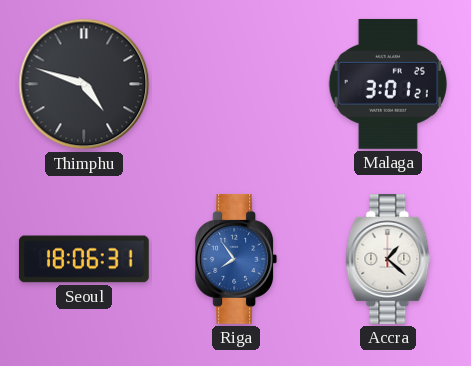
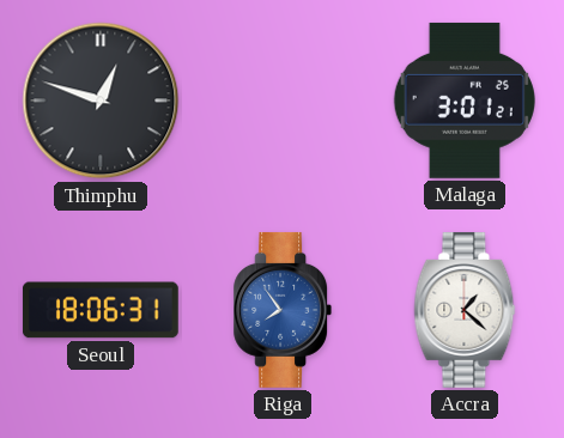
Thimphu: 4:48 -> 12:48
